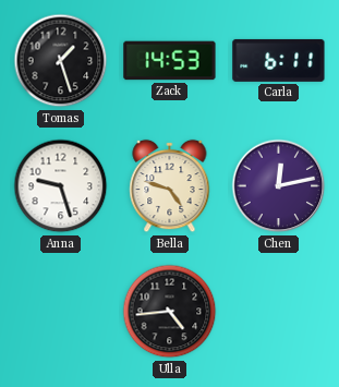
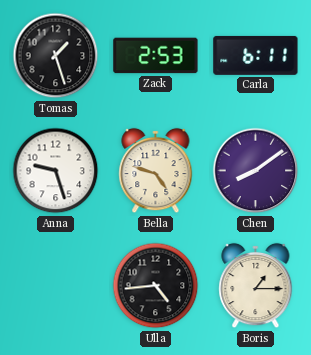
Zack: 14:53 -> 2:53
Chen: 12:13 -> 8:09
Boris: none -> 1:15
